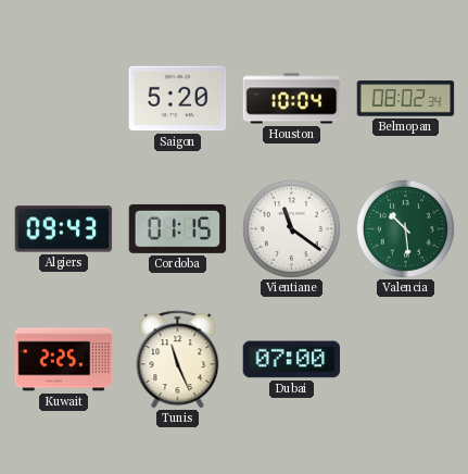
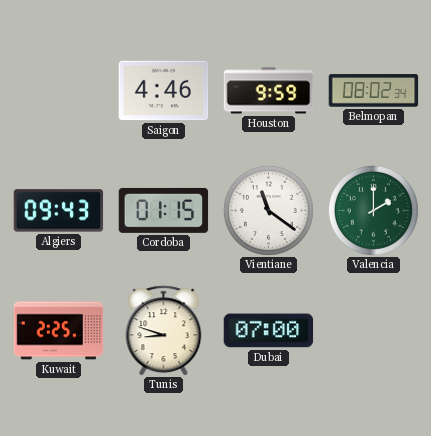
Saigon: 5:20 -> 4:46
Houston: 10:04 -> 9:59
Valencia: 10:29 -> 2:00
Tunis: 11:26 -> 8:48
